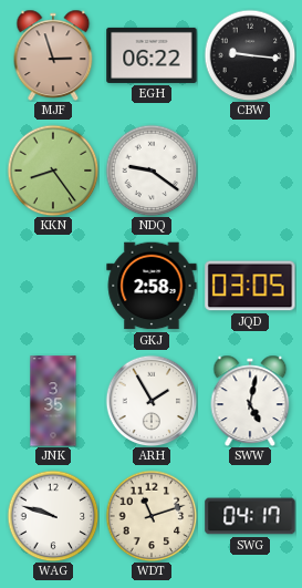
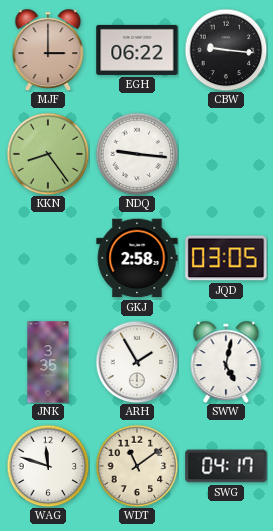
MJF: 2:57 -> 3:00
NDQ: 9:21 -> 9:16
WAG: 9:48 -> 11:48
WDT: 11:12 -> 11:09
